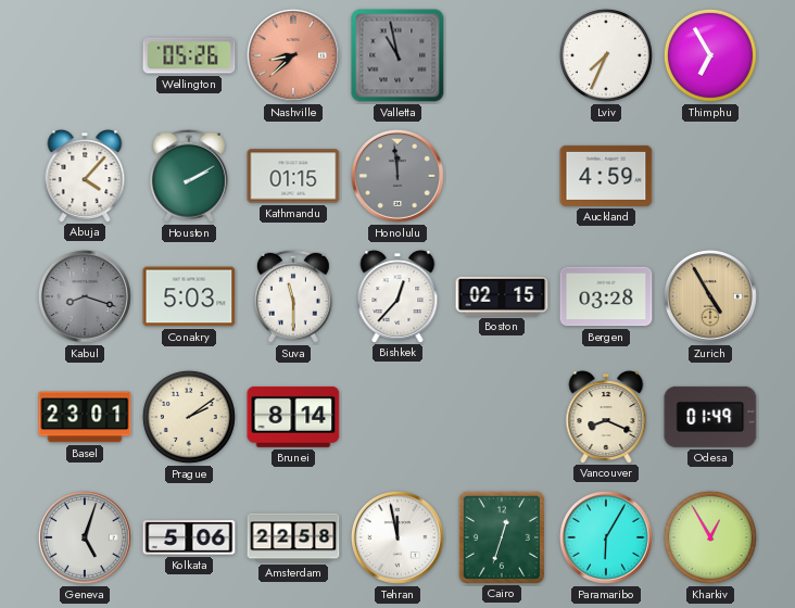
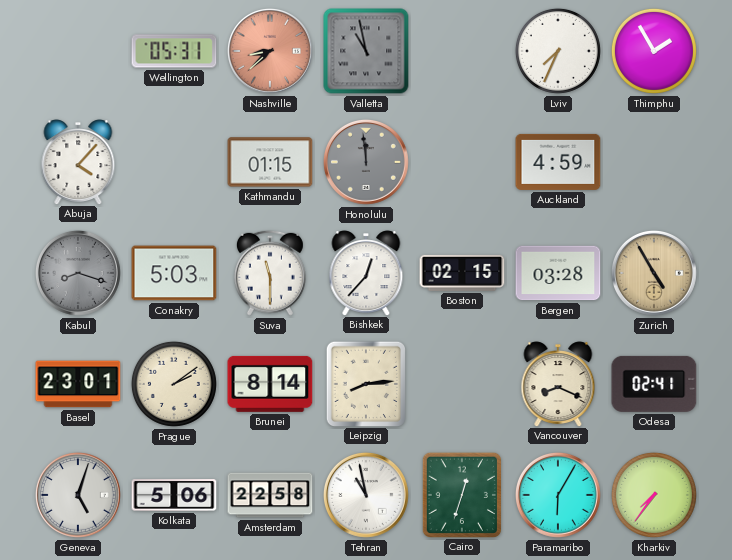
Wellington: 05:26 -> 05:31
Thimphu: 6:55 -> 1:55
Houston: 2:10 -> none
Leipzig: none -> 8:14
Odesa: 01:49 -> 02:41
Tehran: 11:58 -> 10:58
Kharkiv: 12:55 -> 7:36
